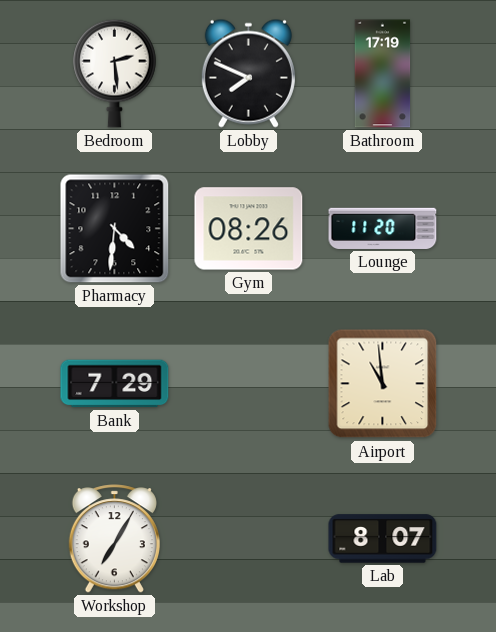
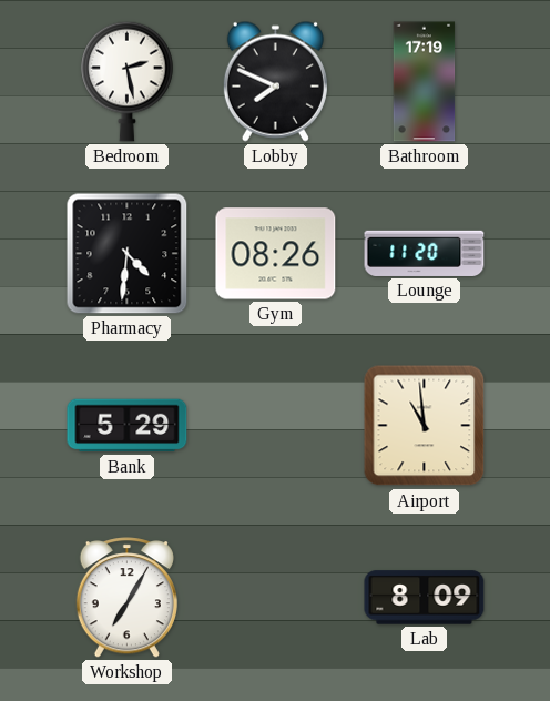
Bedroom: 2:29 -> 2:28
Bank: 7:29 -> 5:29
Lab: 8:07 -> 8:09
